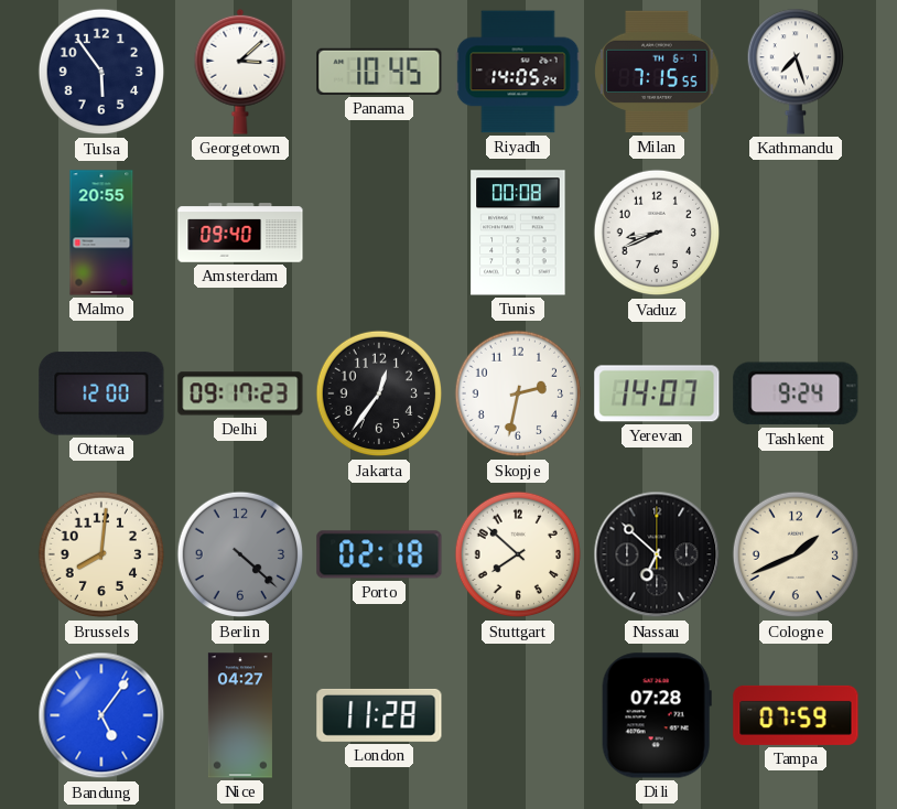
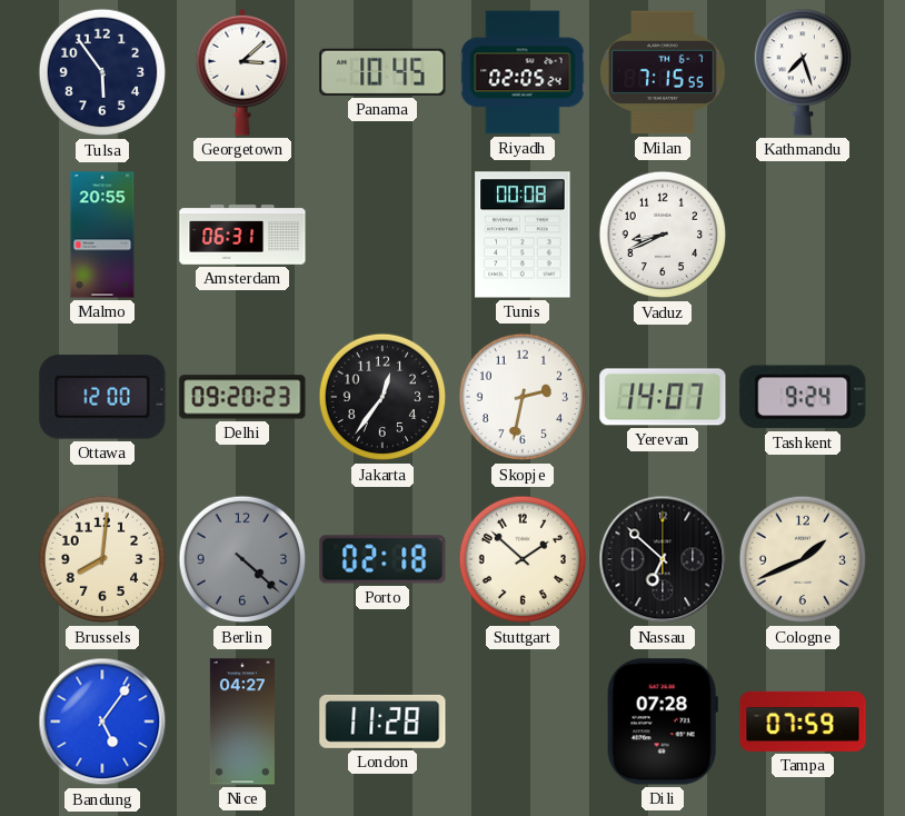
Riyadh: 14:05 -> 02:05
Amsterdam: 09:40 -> 06:31
Delhi: 09:17 -> 09:20
Stuttgart: 7:52 -> 1:52
